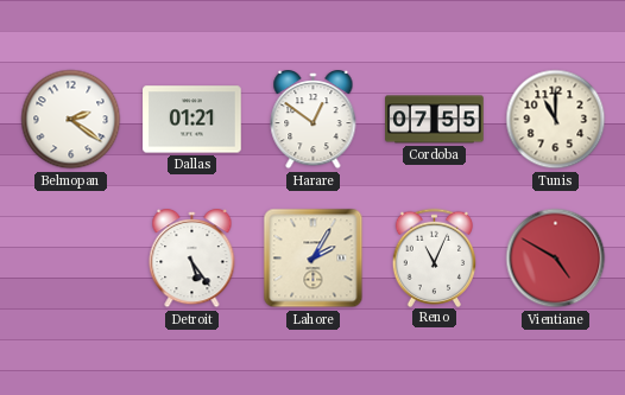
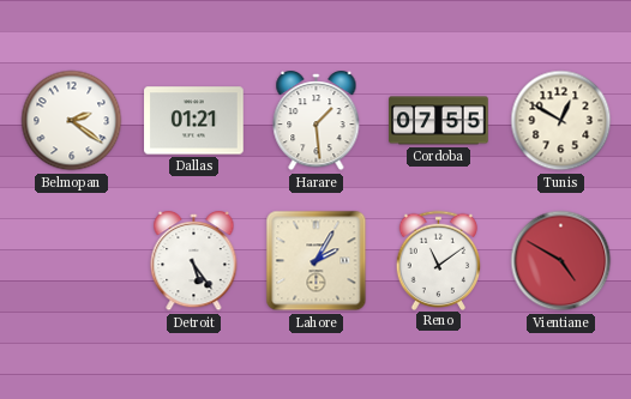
Harare: 12:51 -> 1:29
Tunis: 11:00 -> 12:50
Reno: 11:04 -> 11:09
